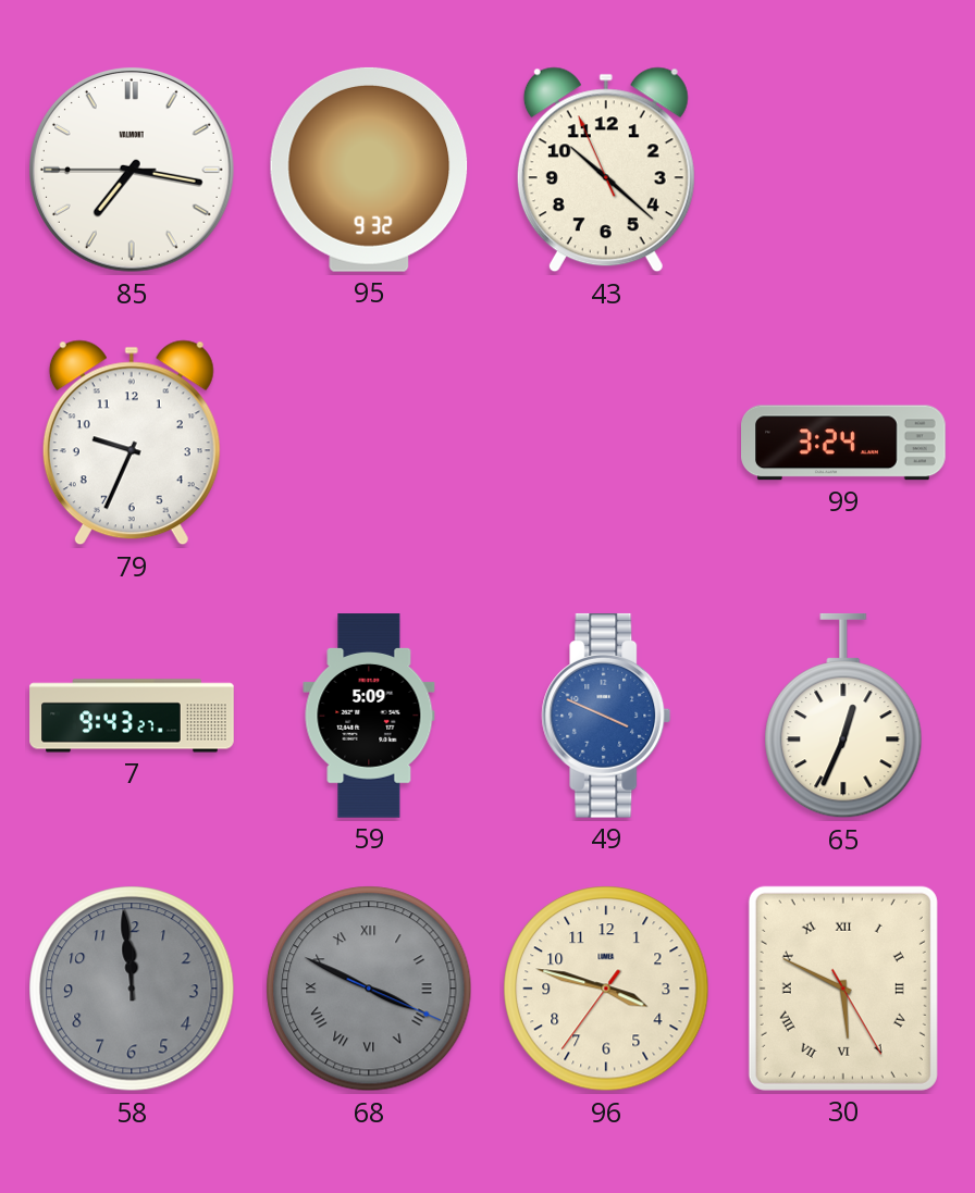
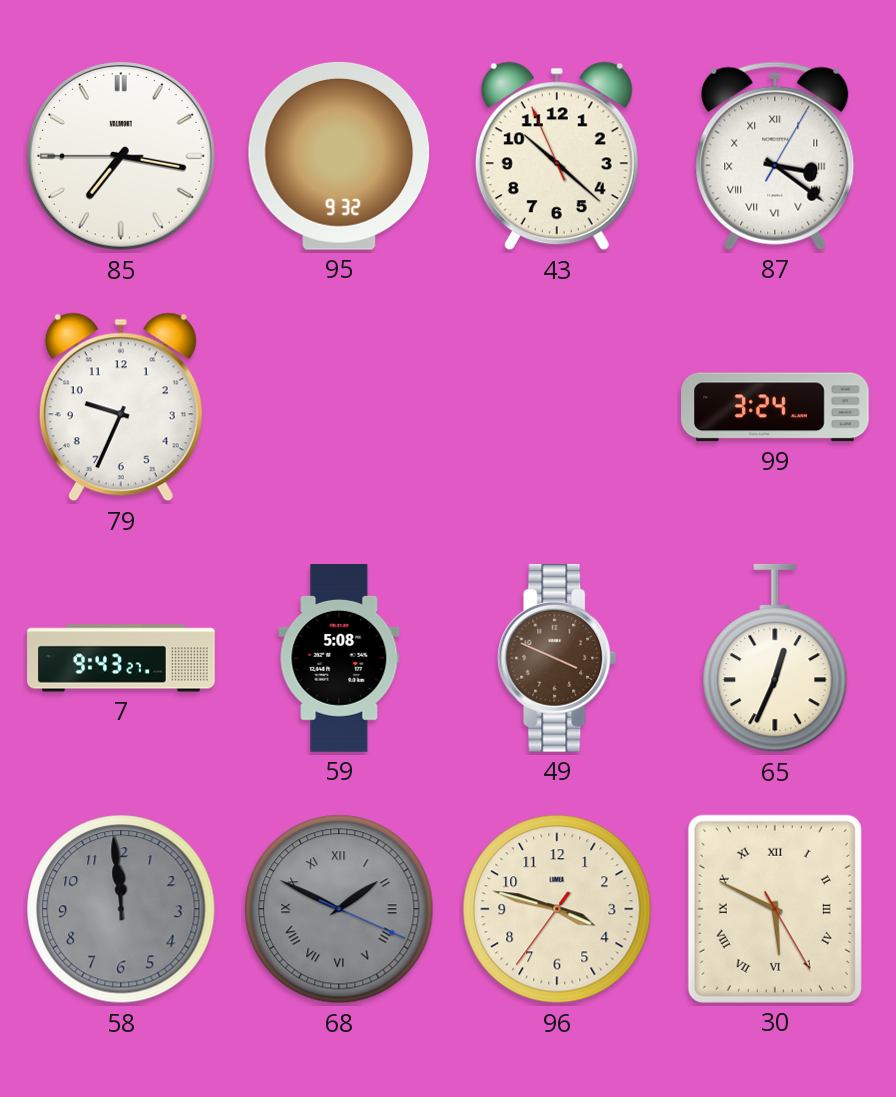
87: none -> 3:21
59: 5:09 -> 5:08
49 dial: blue -> brown
68: 3:49 -> 1:49
